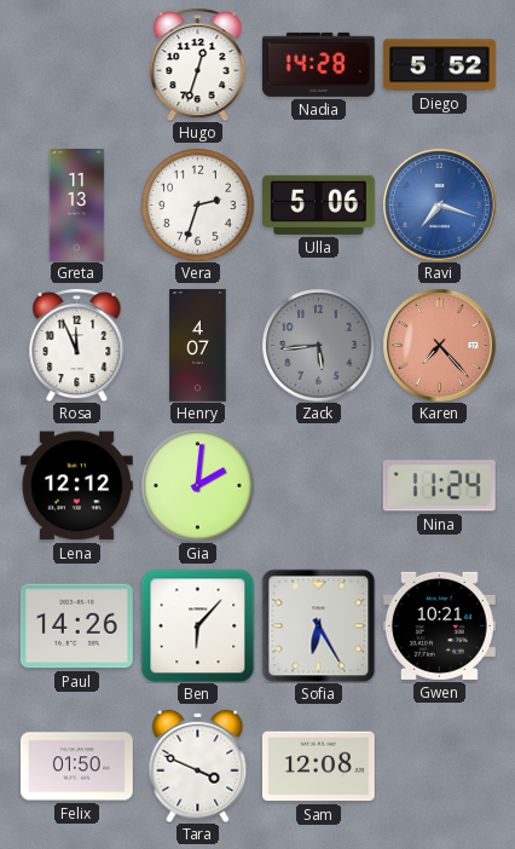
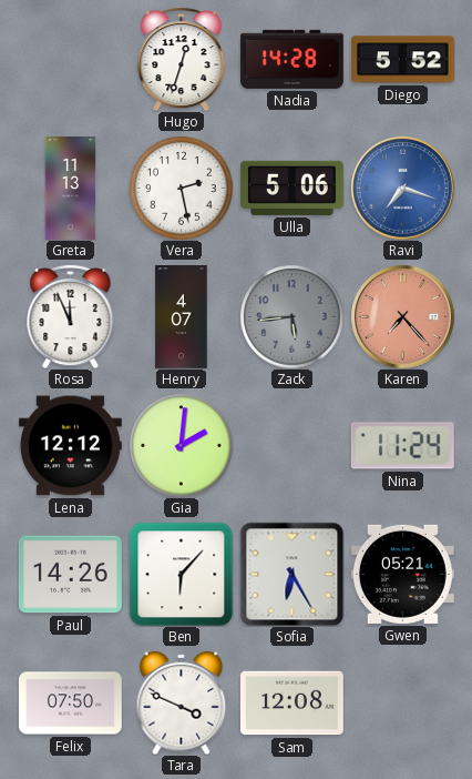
Vera: 2:33 -> 2:28
Gwen: 10:21 -> 05:21
Felix: 01:50 -> 07:50
